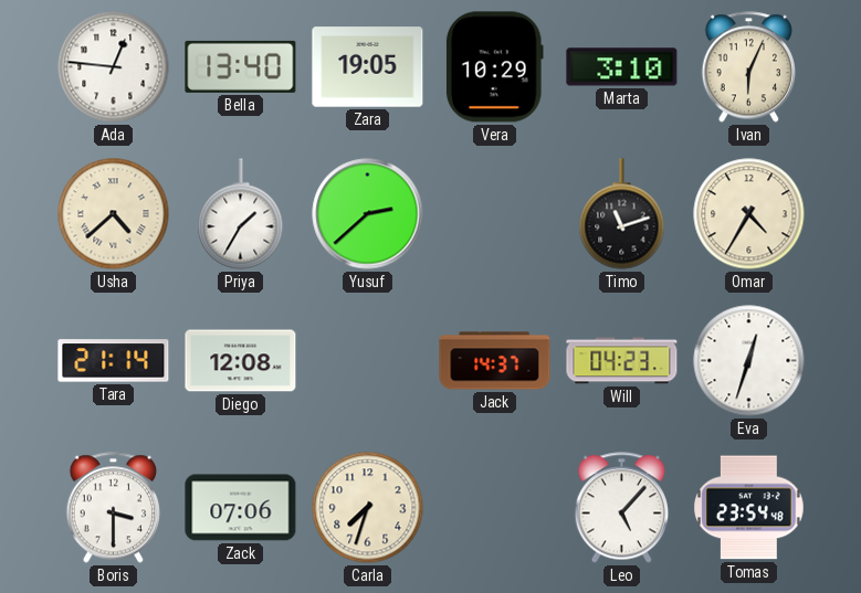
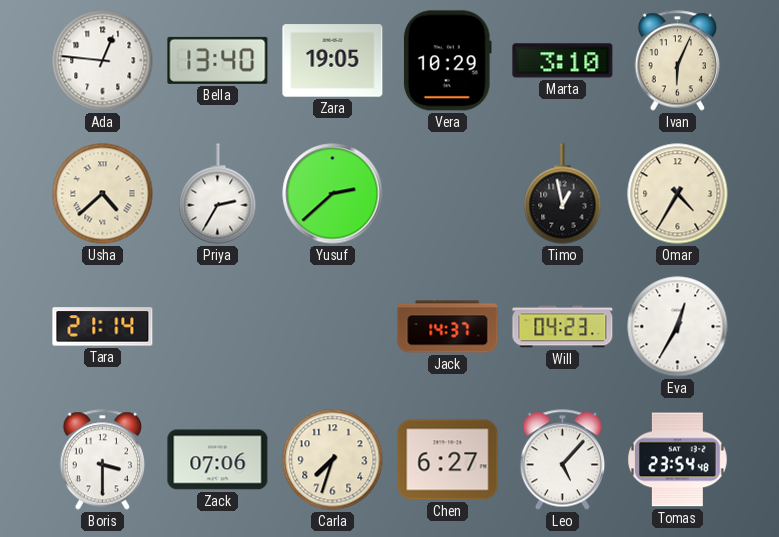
Priya: 1:35 -> 2:35
Timo: 11:12 -> 12:58
Diego: 12:08 -> none
Eva: 12:33 -> 12:35
Chen: none -> 6:27
